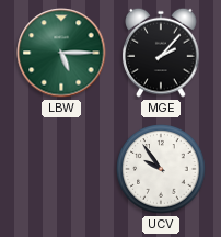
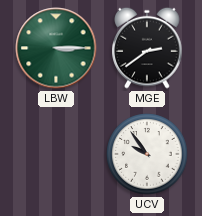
LBW: 5:15 -> 3:15
MGE: 2:07 -> 2:39
